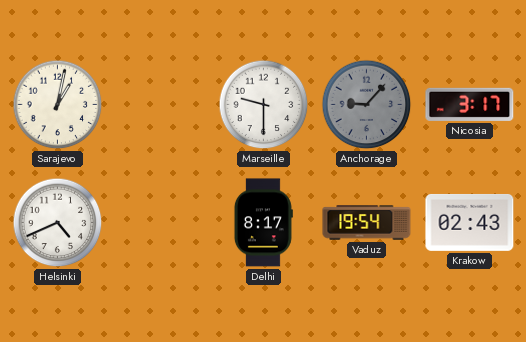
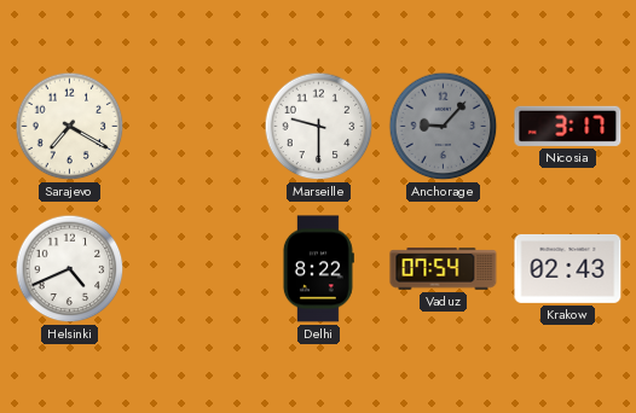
Sarajevo: 1:02 -> 7:20
Delhi: 8:17 -> 8:22
Vaduz: 19:54 -> 07:54
